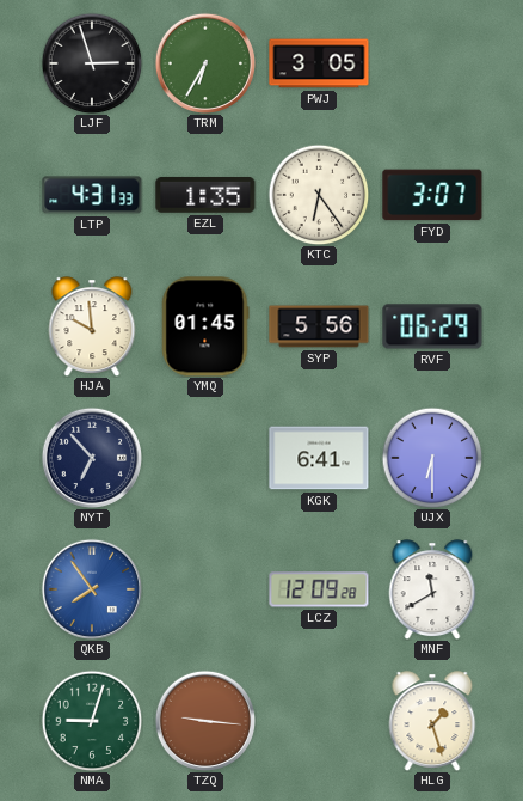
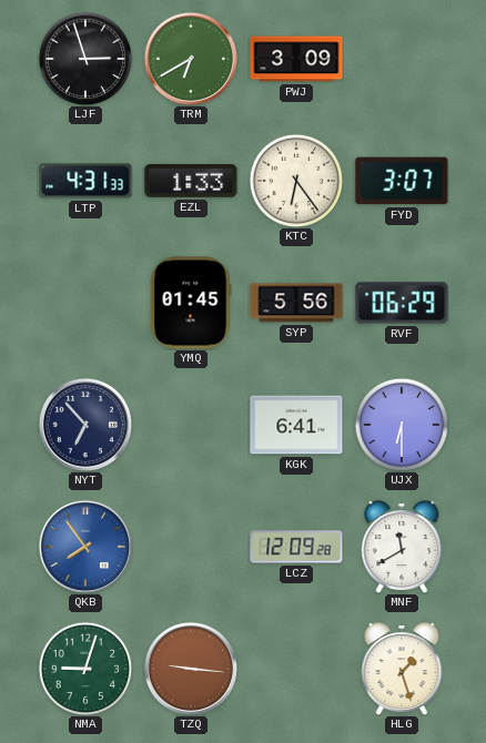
TRM: 6:35 -> 6:40
PWJ: 3:05 -> 3:09
EZL: 1:35 -> 1:33
HJA: 9:59 -> none
